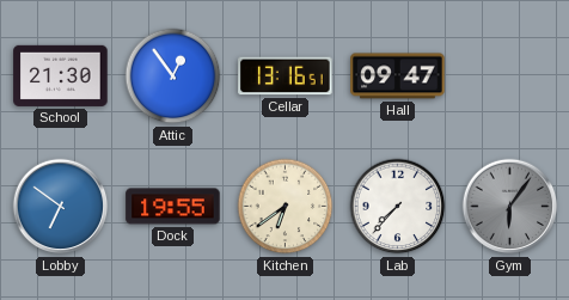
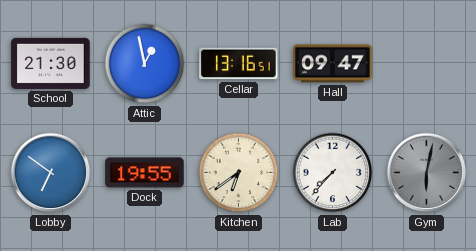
Attic: 12:54 -> 12:58
Gym: 6:06 -> 6:02
